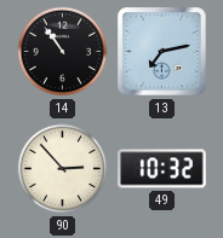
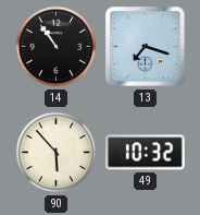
13: 7:13 -> 7:18
90: 2:53 -> 5:53
